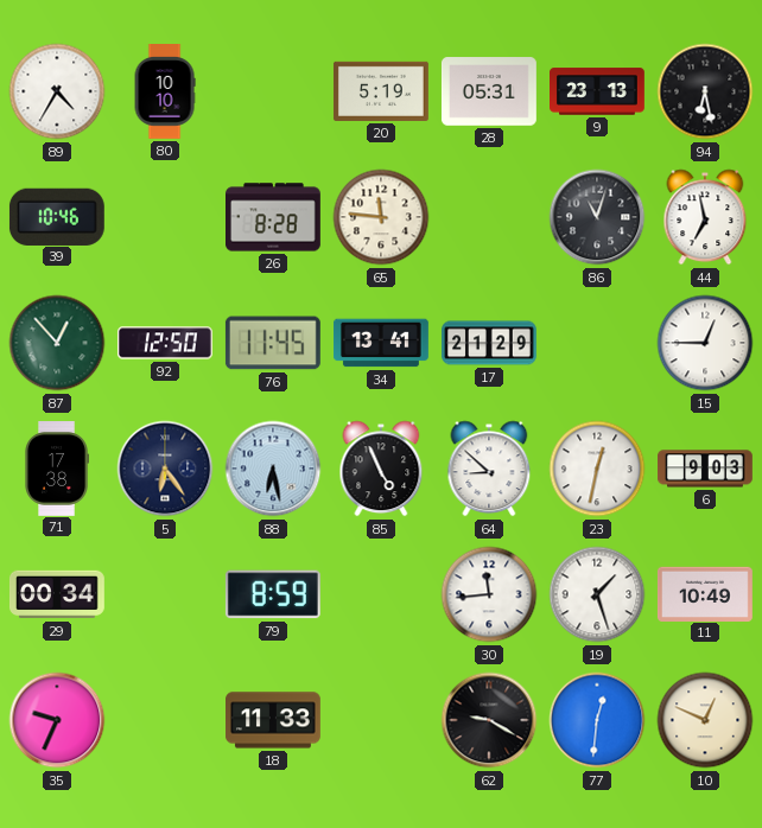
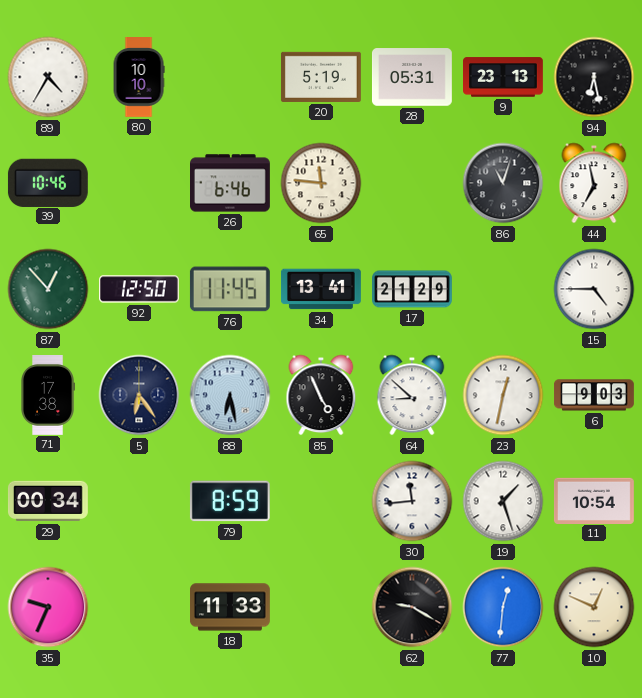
26: 8:28 -> 6:46
15: 12:45 -> 4:45
11: 10:49 -> 10:54
